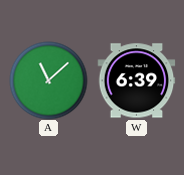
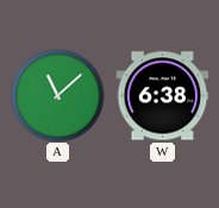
W: 6:39 -> 6:38
